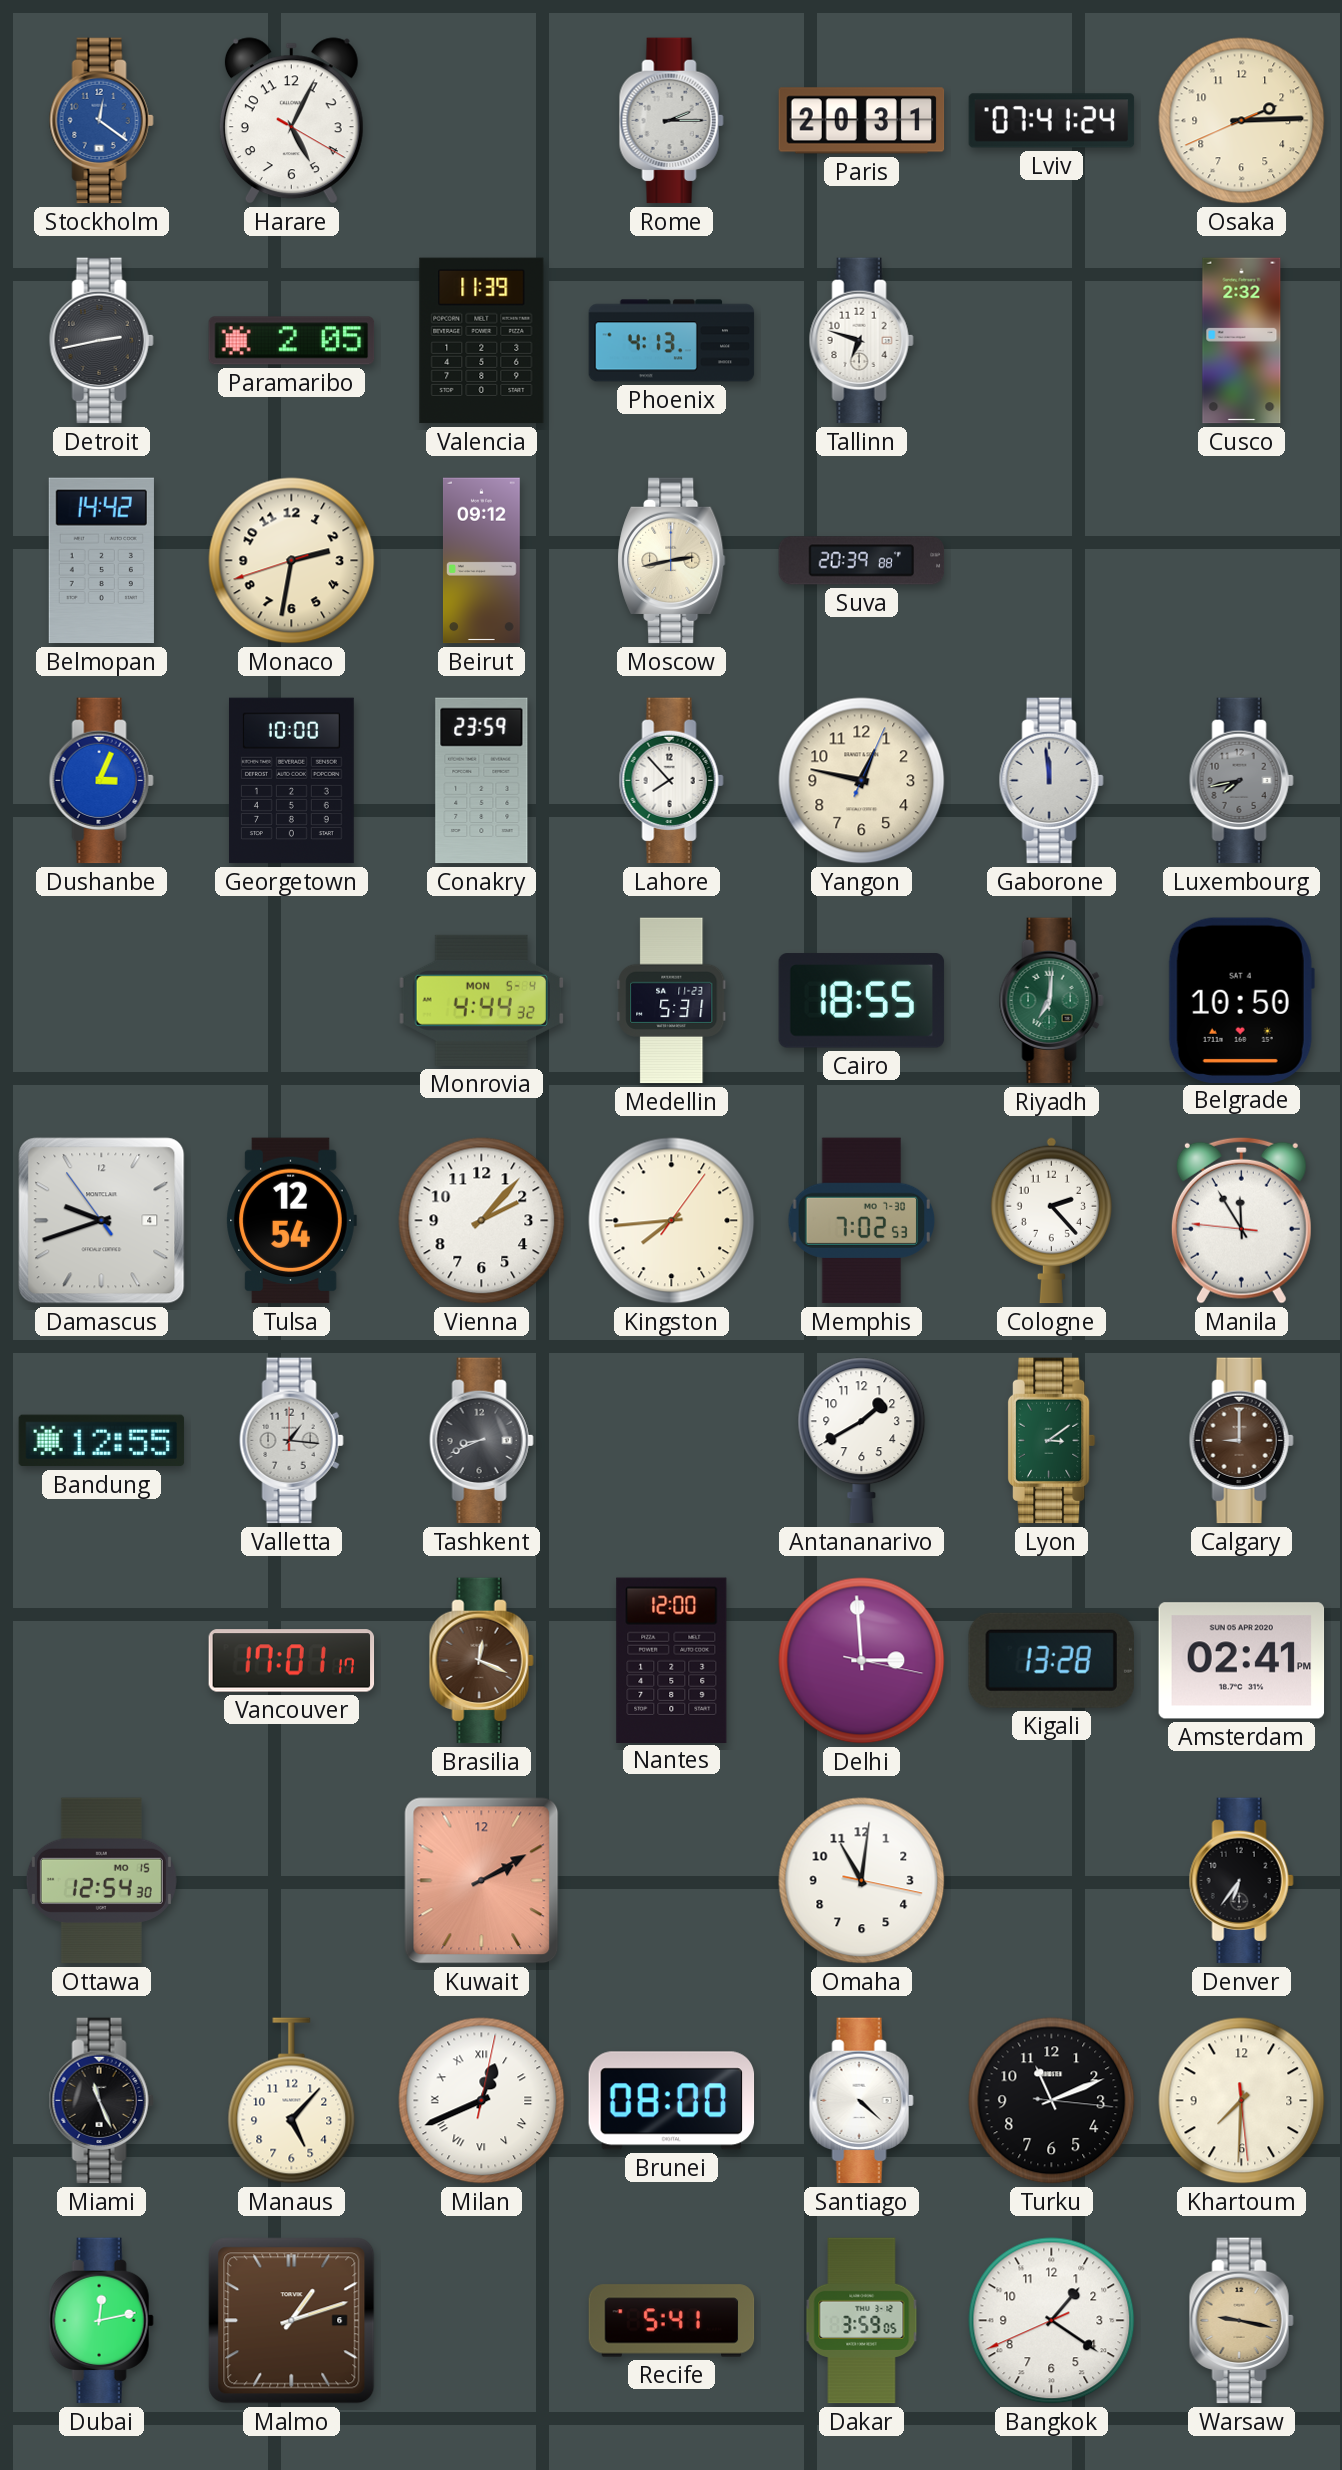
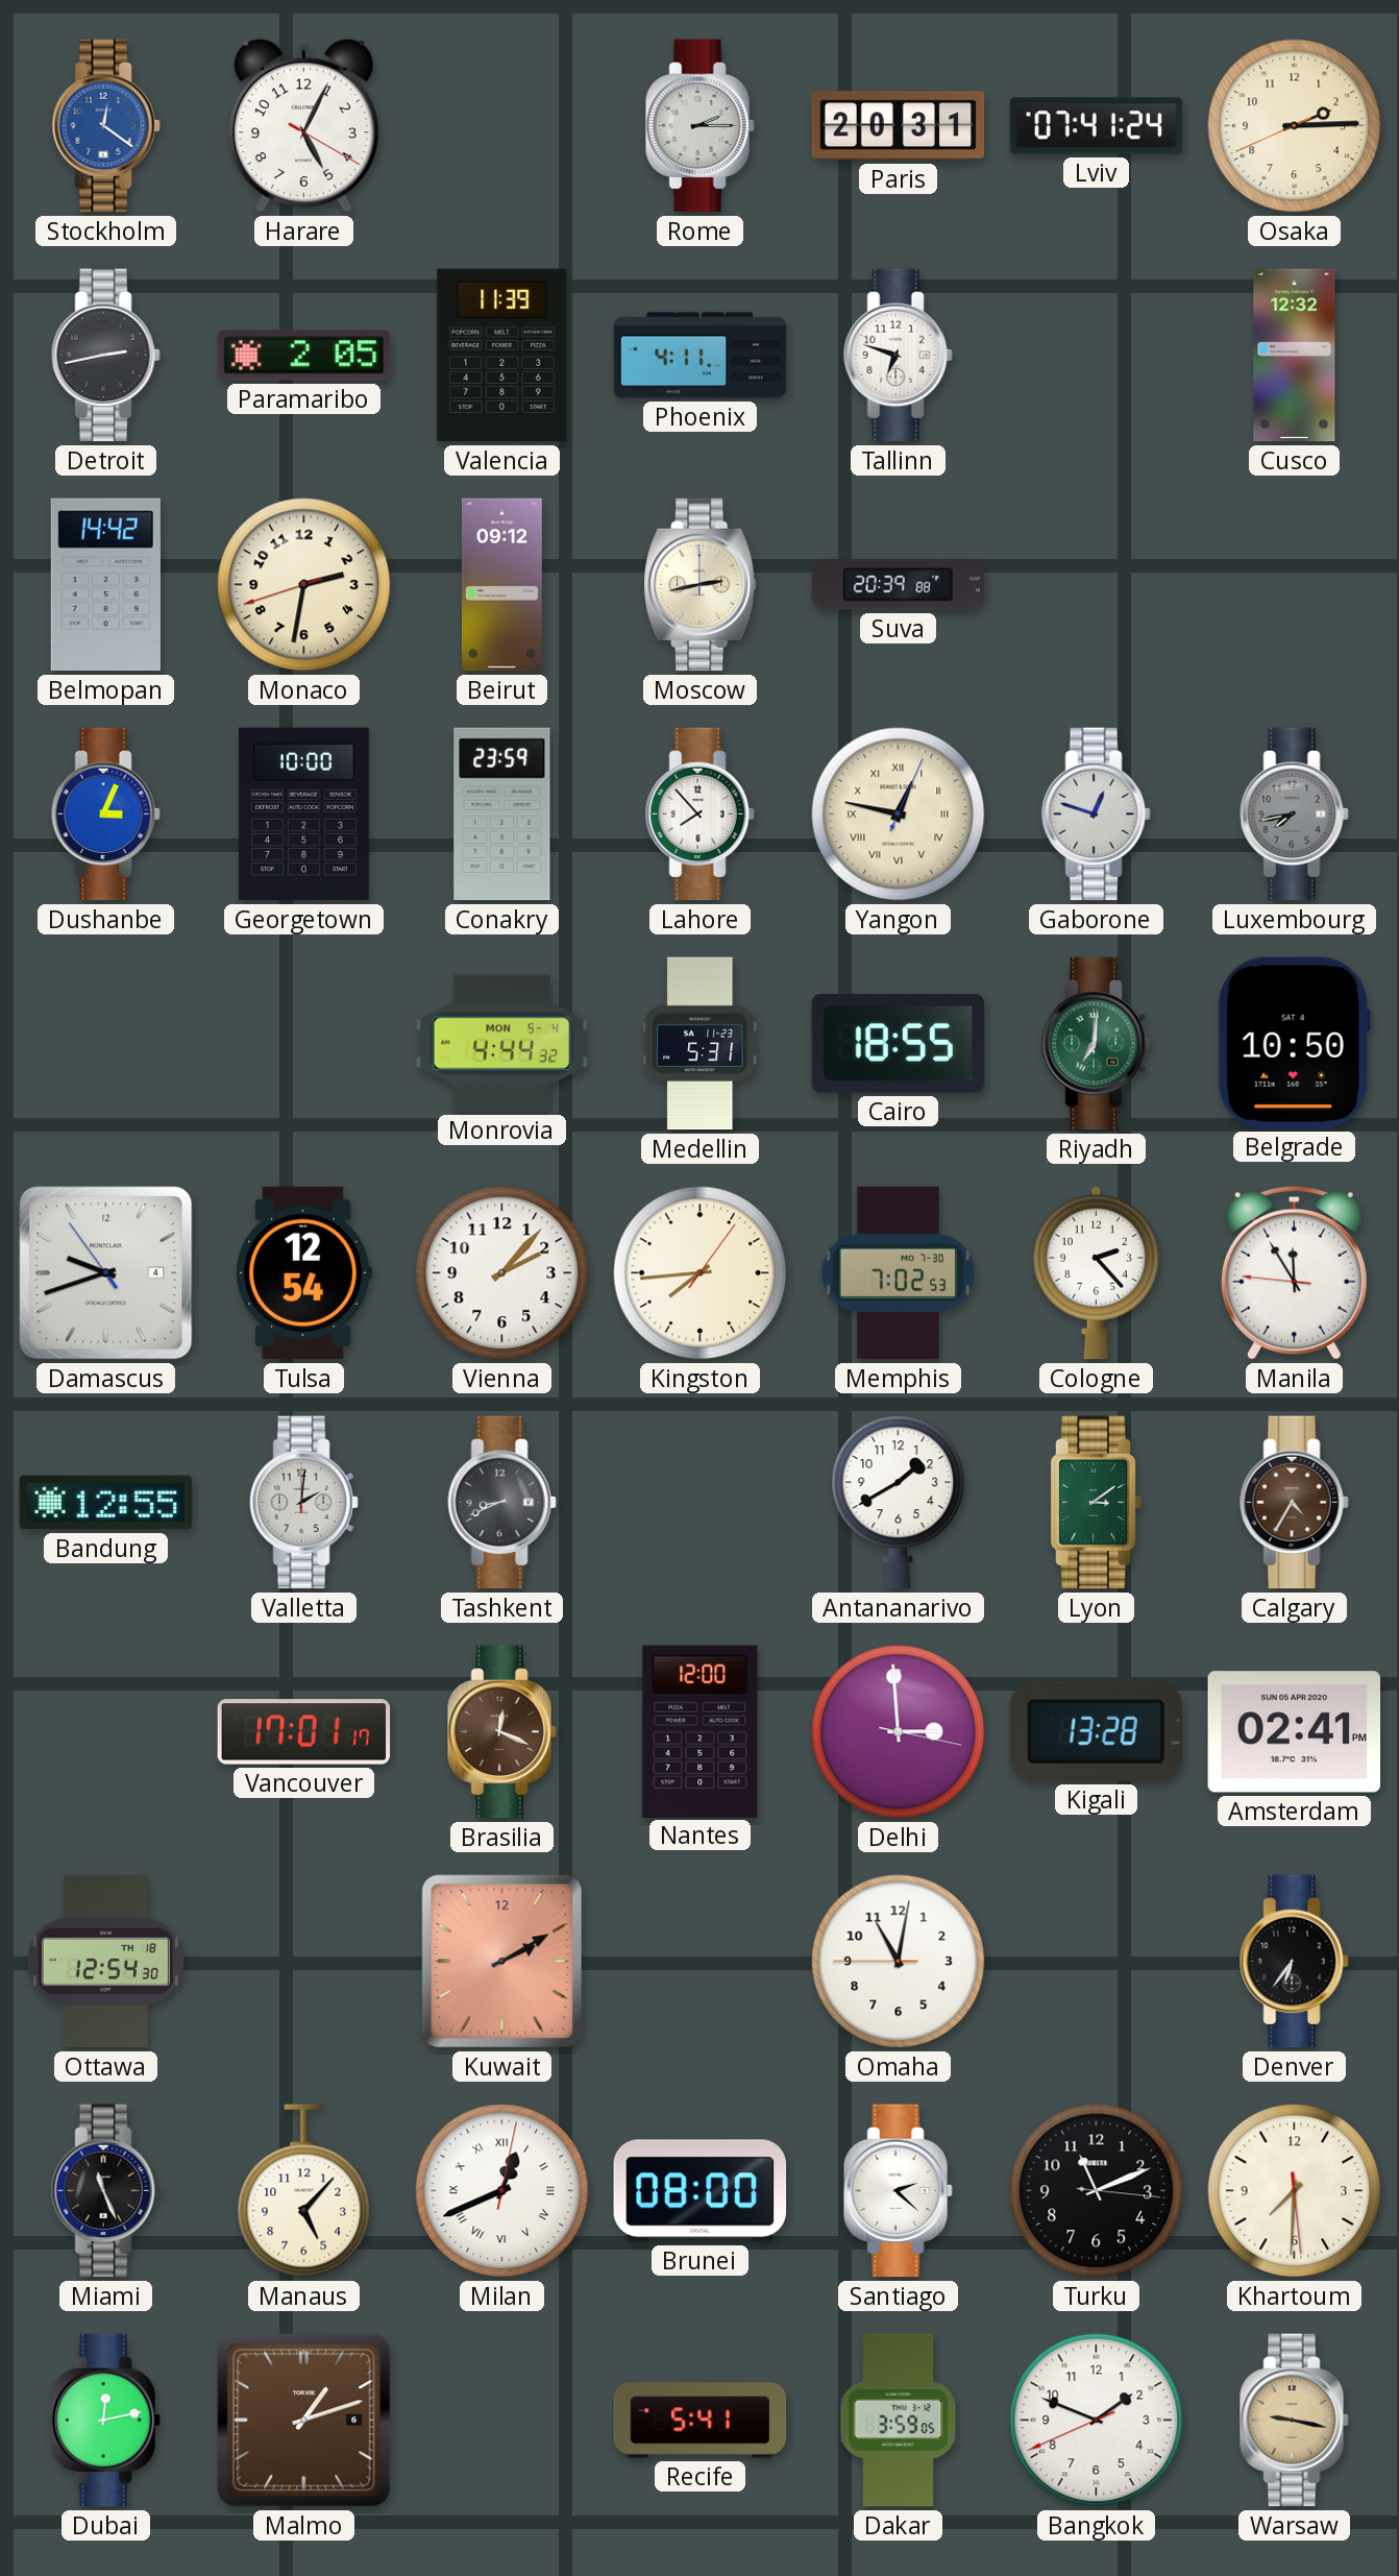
Phoenix: 4:13 -> 4:11
Cusco: 2:32 -> 12:32
Yangon numerals: Arabic -> Roman
Gaborone: 11:59 -> 12:48
Valletta: 1:16 -> 2:01
Calgary: 9:00 -> 4:35
Ottawa date: MO 15 -> TH 18
Omaha: 11:01:17 -> 11:01:45
Santiago: 4:22 -> 2:22
Bangkok: 1:20 -> 1:48
